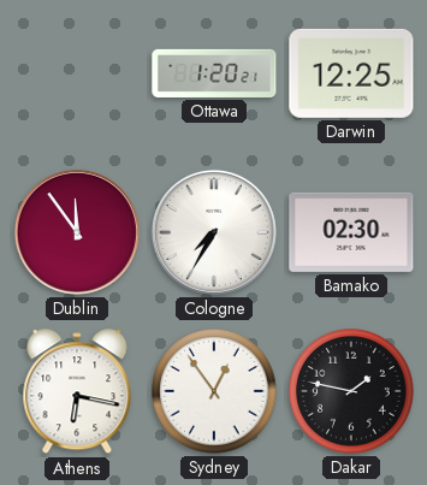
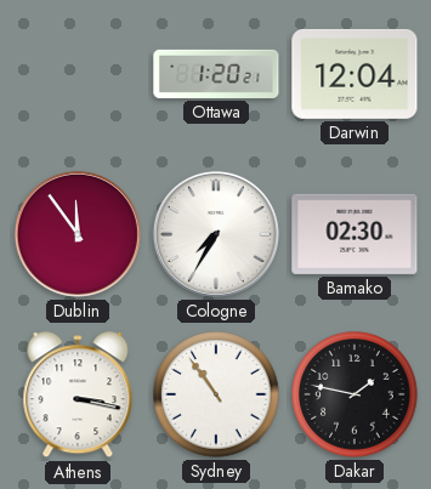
Darwin: 12:25 -> 12:04
Athens: 6:17 -> 3:17
Sydney: 12:54 -> 10:54
